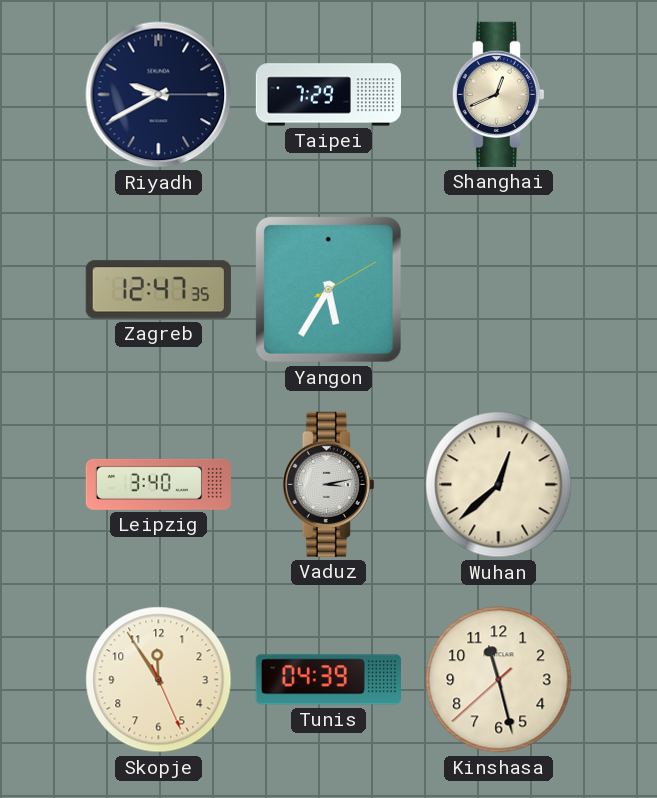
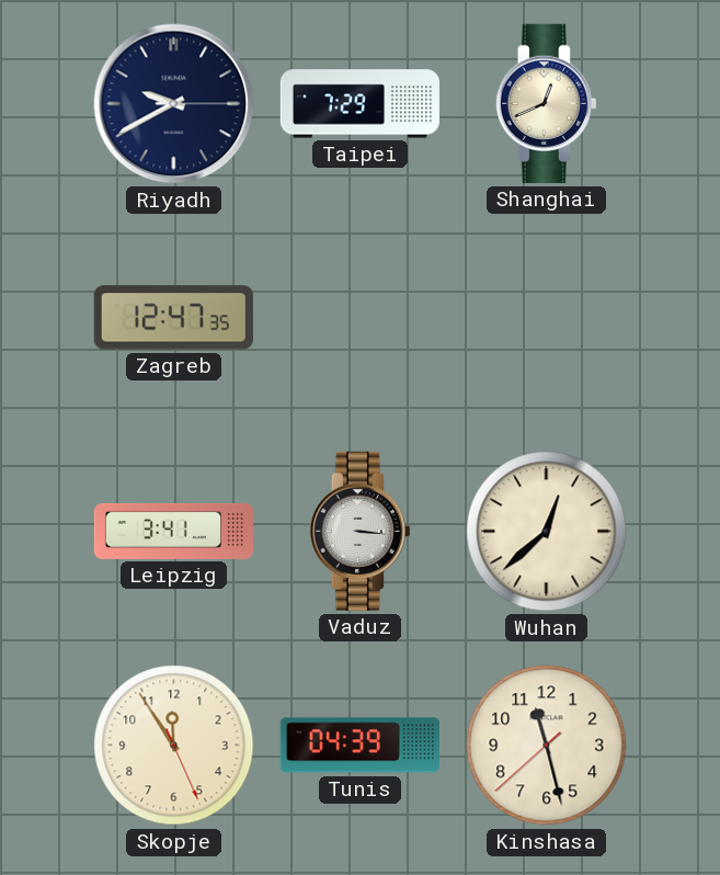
Yangon: 5:35 -> none
Leipzig: 3:40 -> 3:41
Vaduz: 3:13 -> 3:16
